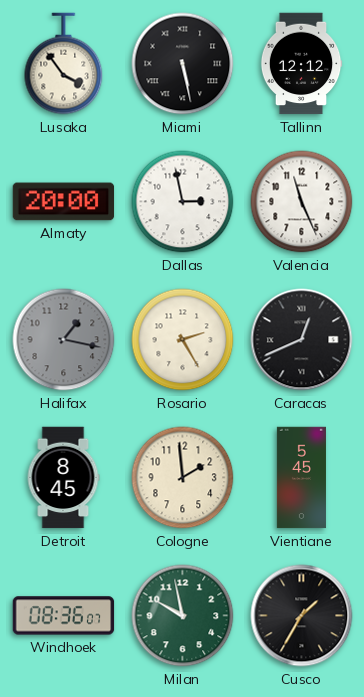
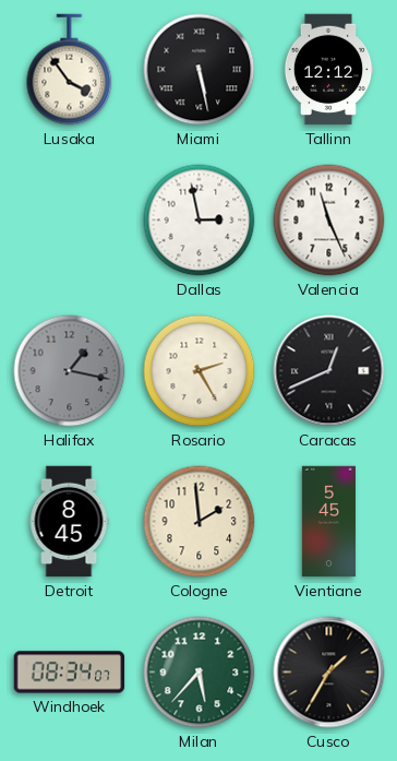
Almaty: 20:00 -> none
Windhoek: 08:36 -> 08:34
Milan: 9:58 -> 5:37
